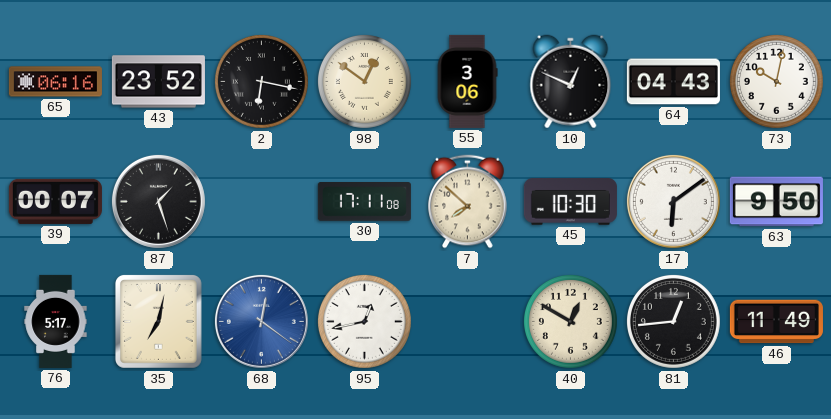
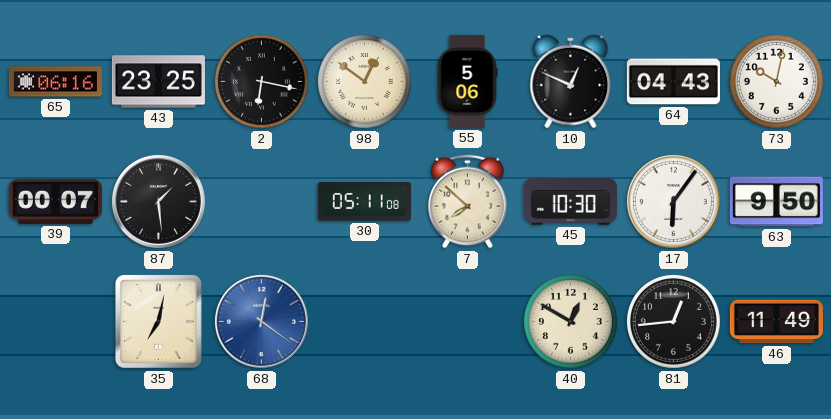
43: 23:52 -> 23:25
55: 3:06 -> 5:06
87: 1:27 -> 1:29
30: 17:11 -> 05:11
17: 6:09 -> 6:06
76: 5:17 -> none
95: 12:43 -> none
